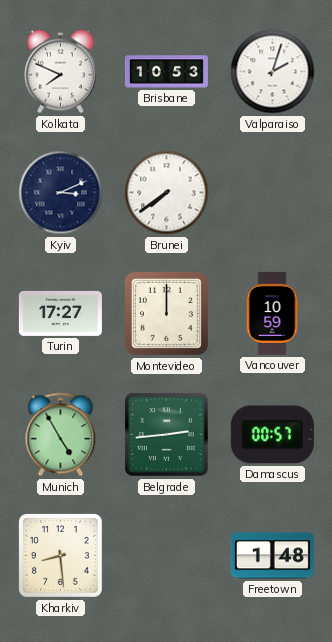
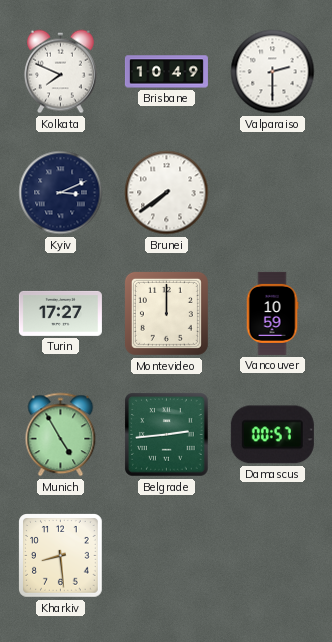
Brisbane: 10:53 -> 10:49
Valparaiso: 2:03 -> 2:30
Freetown: 1:48 -> none
